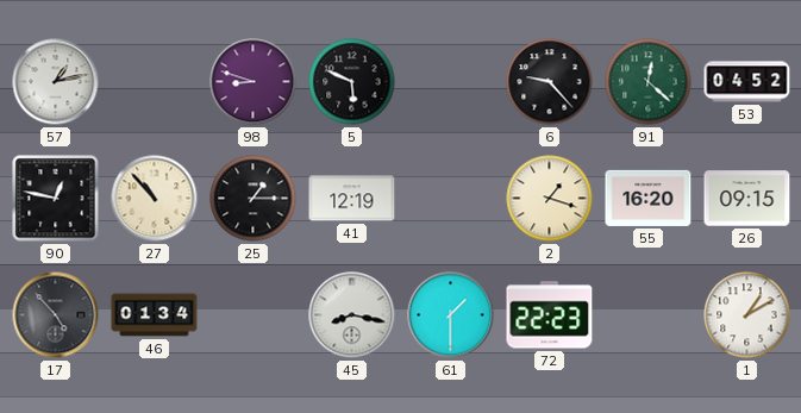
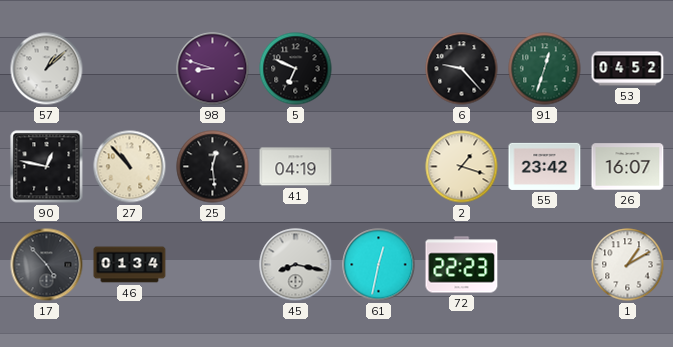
57: 1:13 -> 1:08
5: 5:49 -> 6:49
91: 12:22 -> 12:33
25: 1:15 -> 12:29
41: 12:19 -> 04:19
55: 16:20 -> 23:42
26: 09:15 -> 16:07
61: 1:30 -> 12:32
